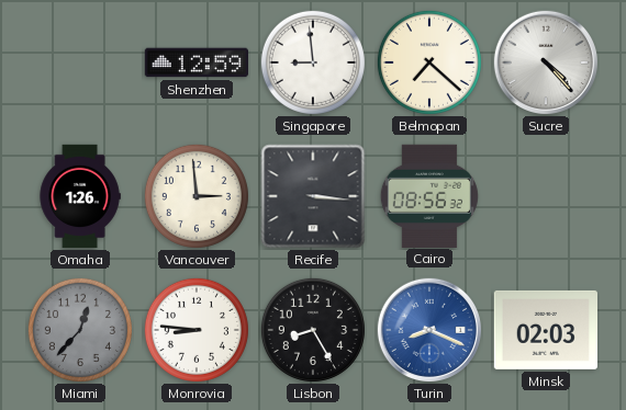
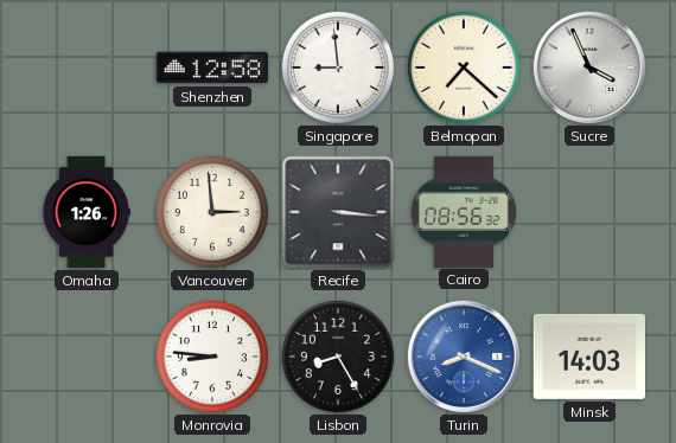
Shenzhen: 12:59 -> 12:58
Sucre: 4:23 -> 3:56
Miami: 12:37 -> none
Minsk: 02:03 -> 14:03
